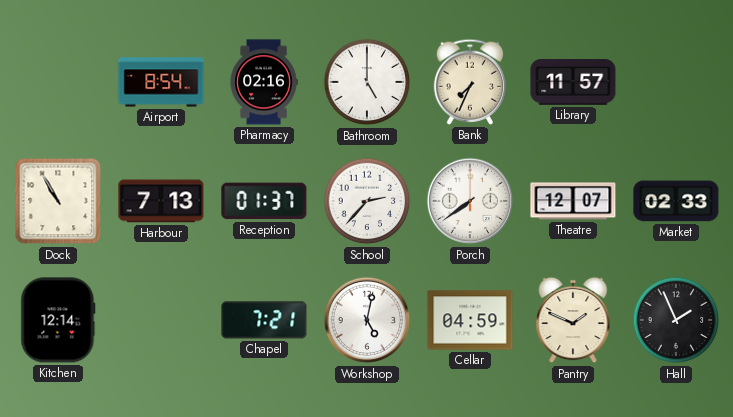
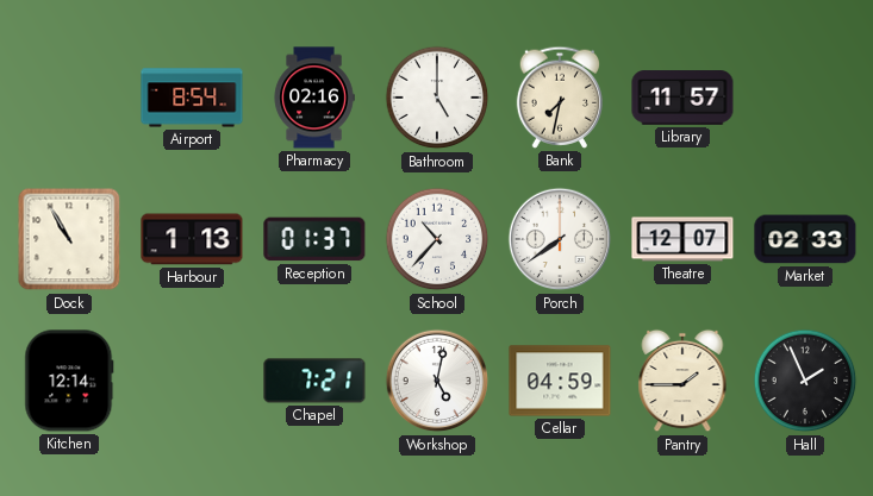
Bank: 7:34 -> 7:32
Harbour: 7:13 -> 1:13
School: 2:37 -> 10:37
Pantry: 1:49 -> 1:45
